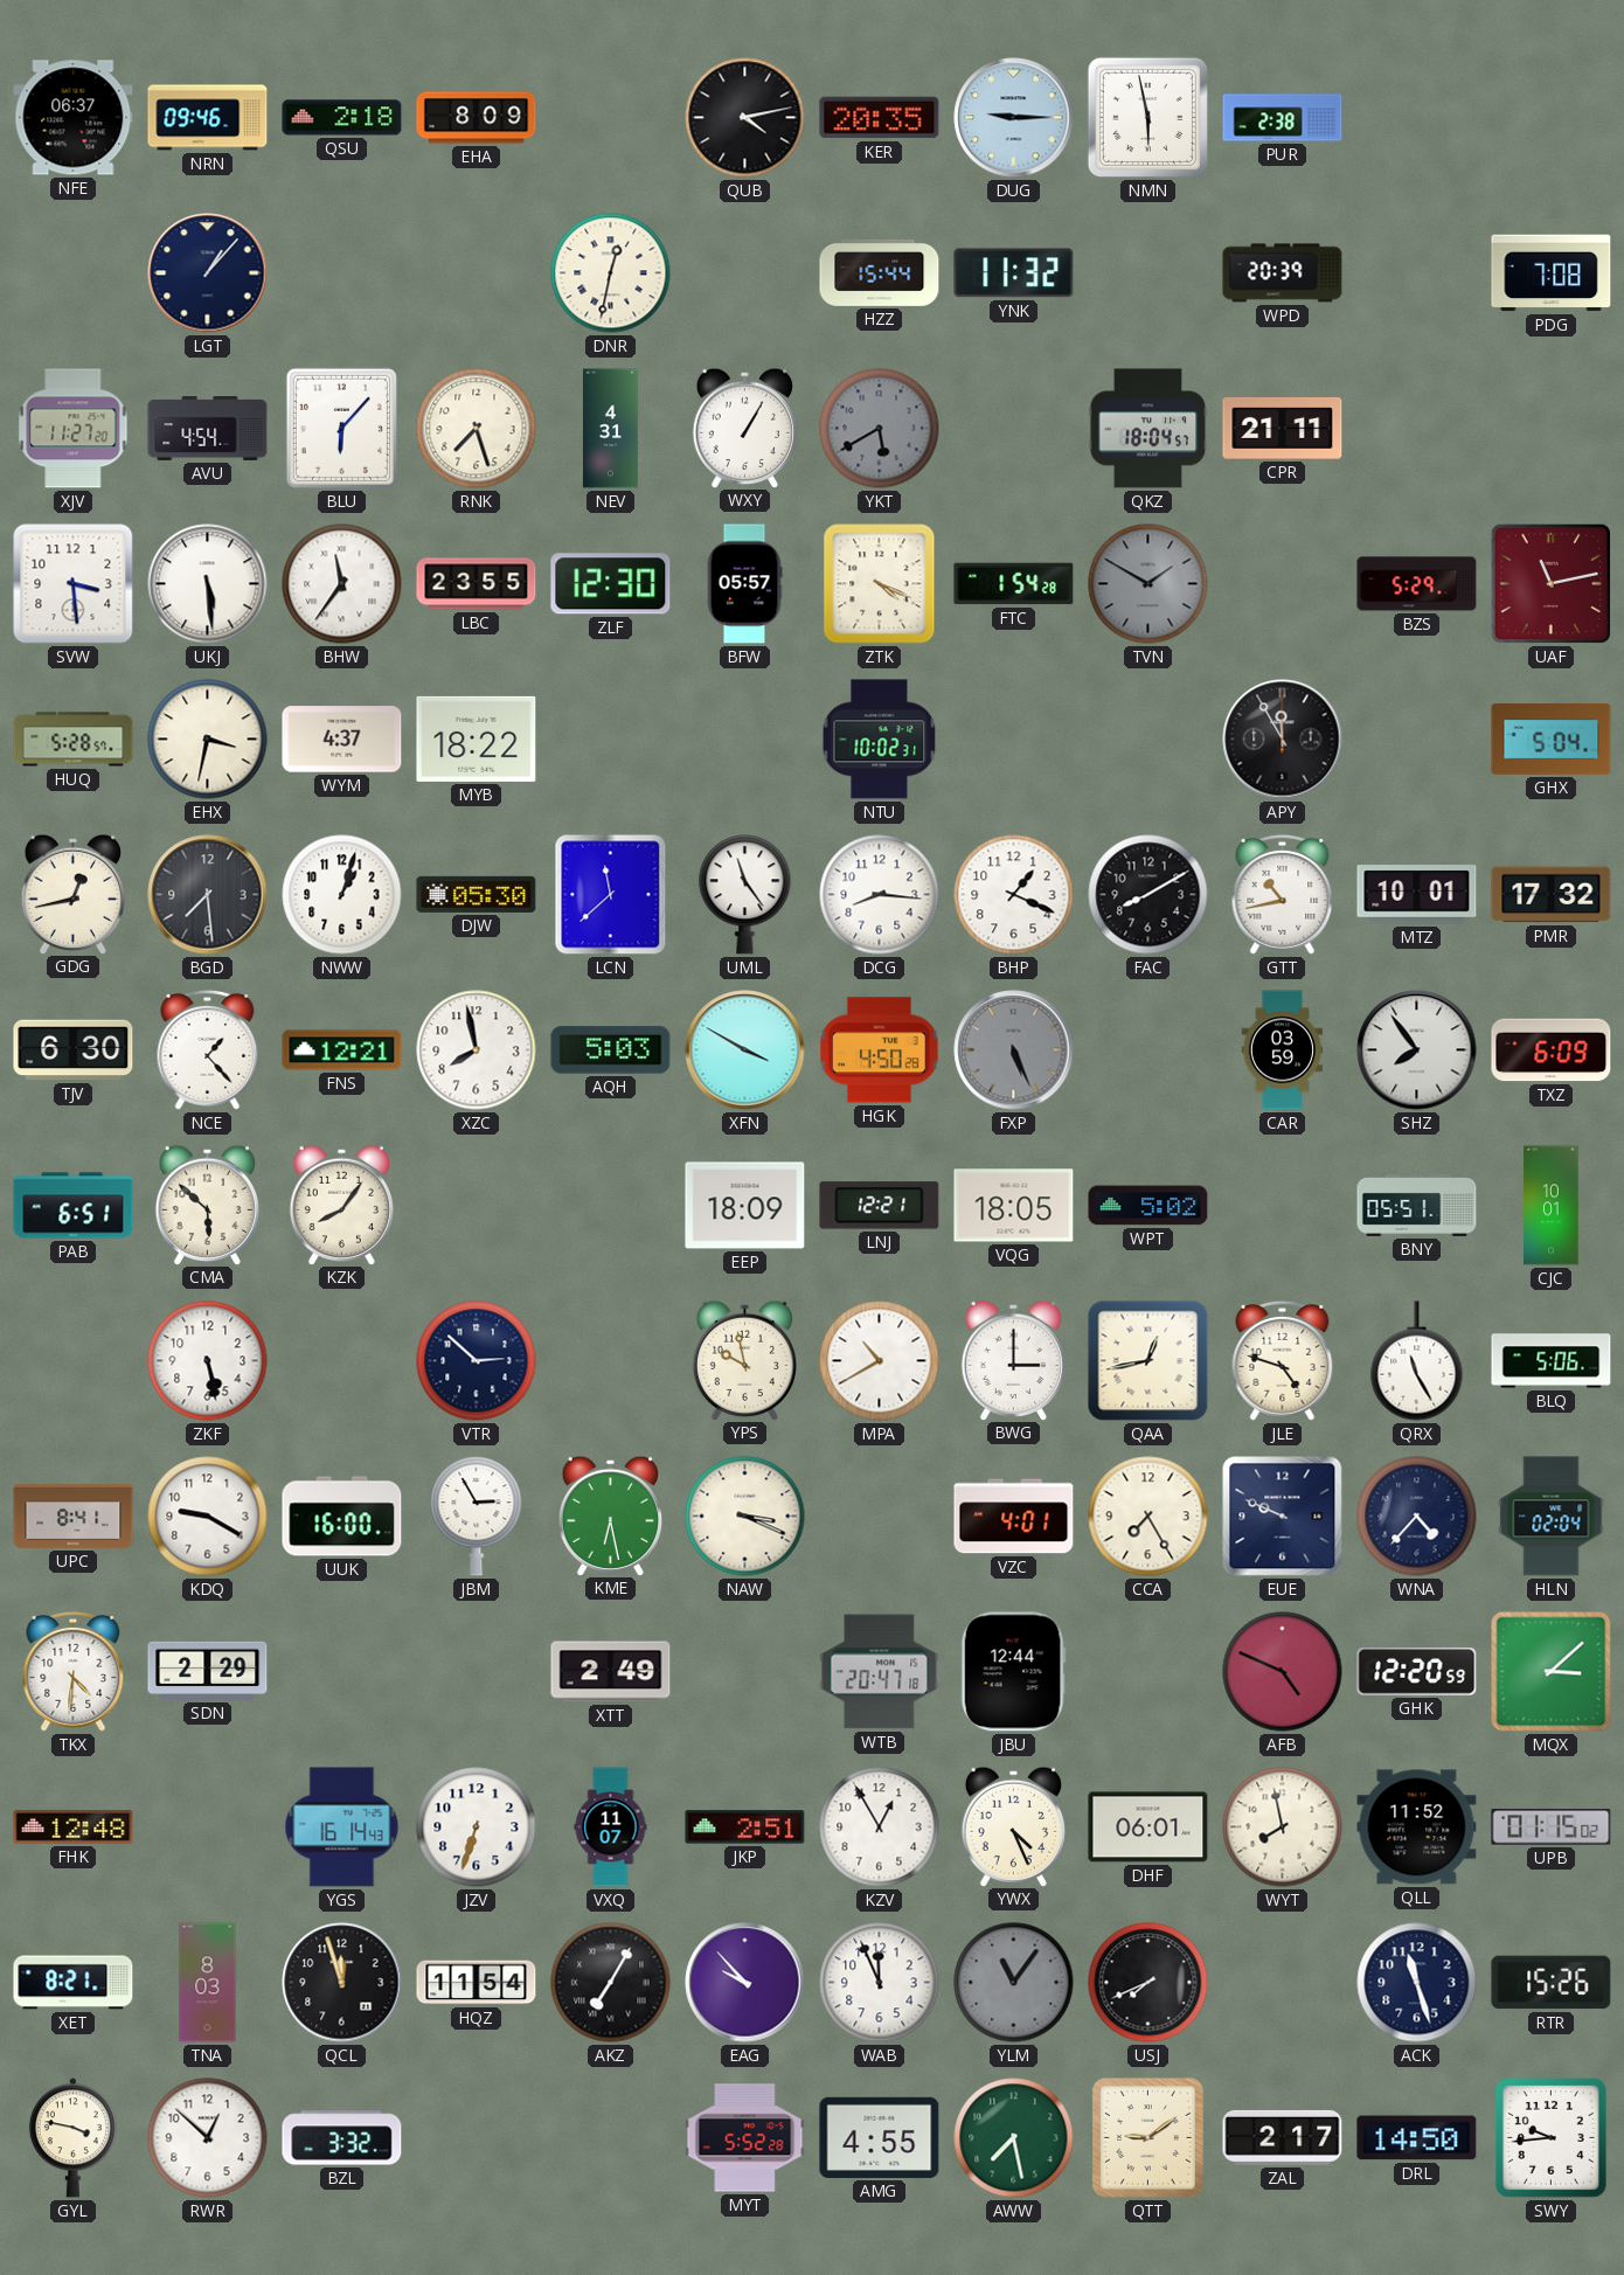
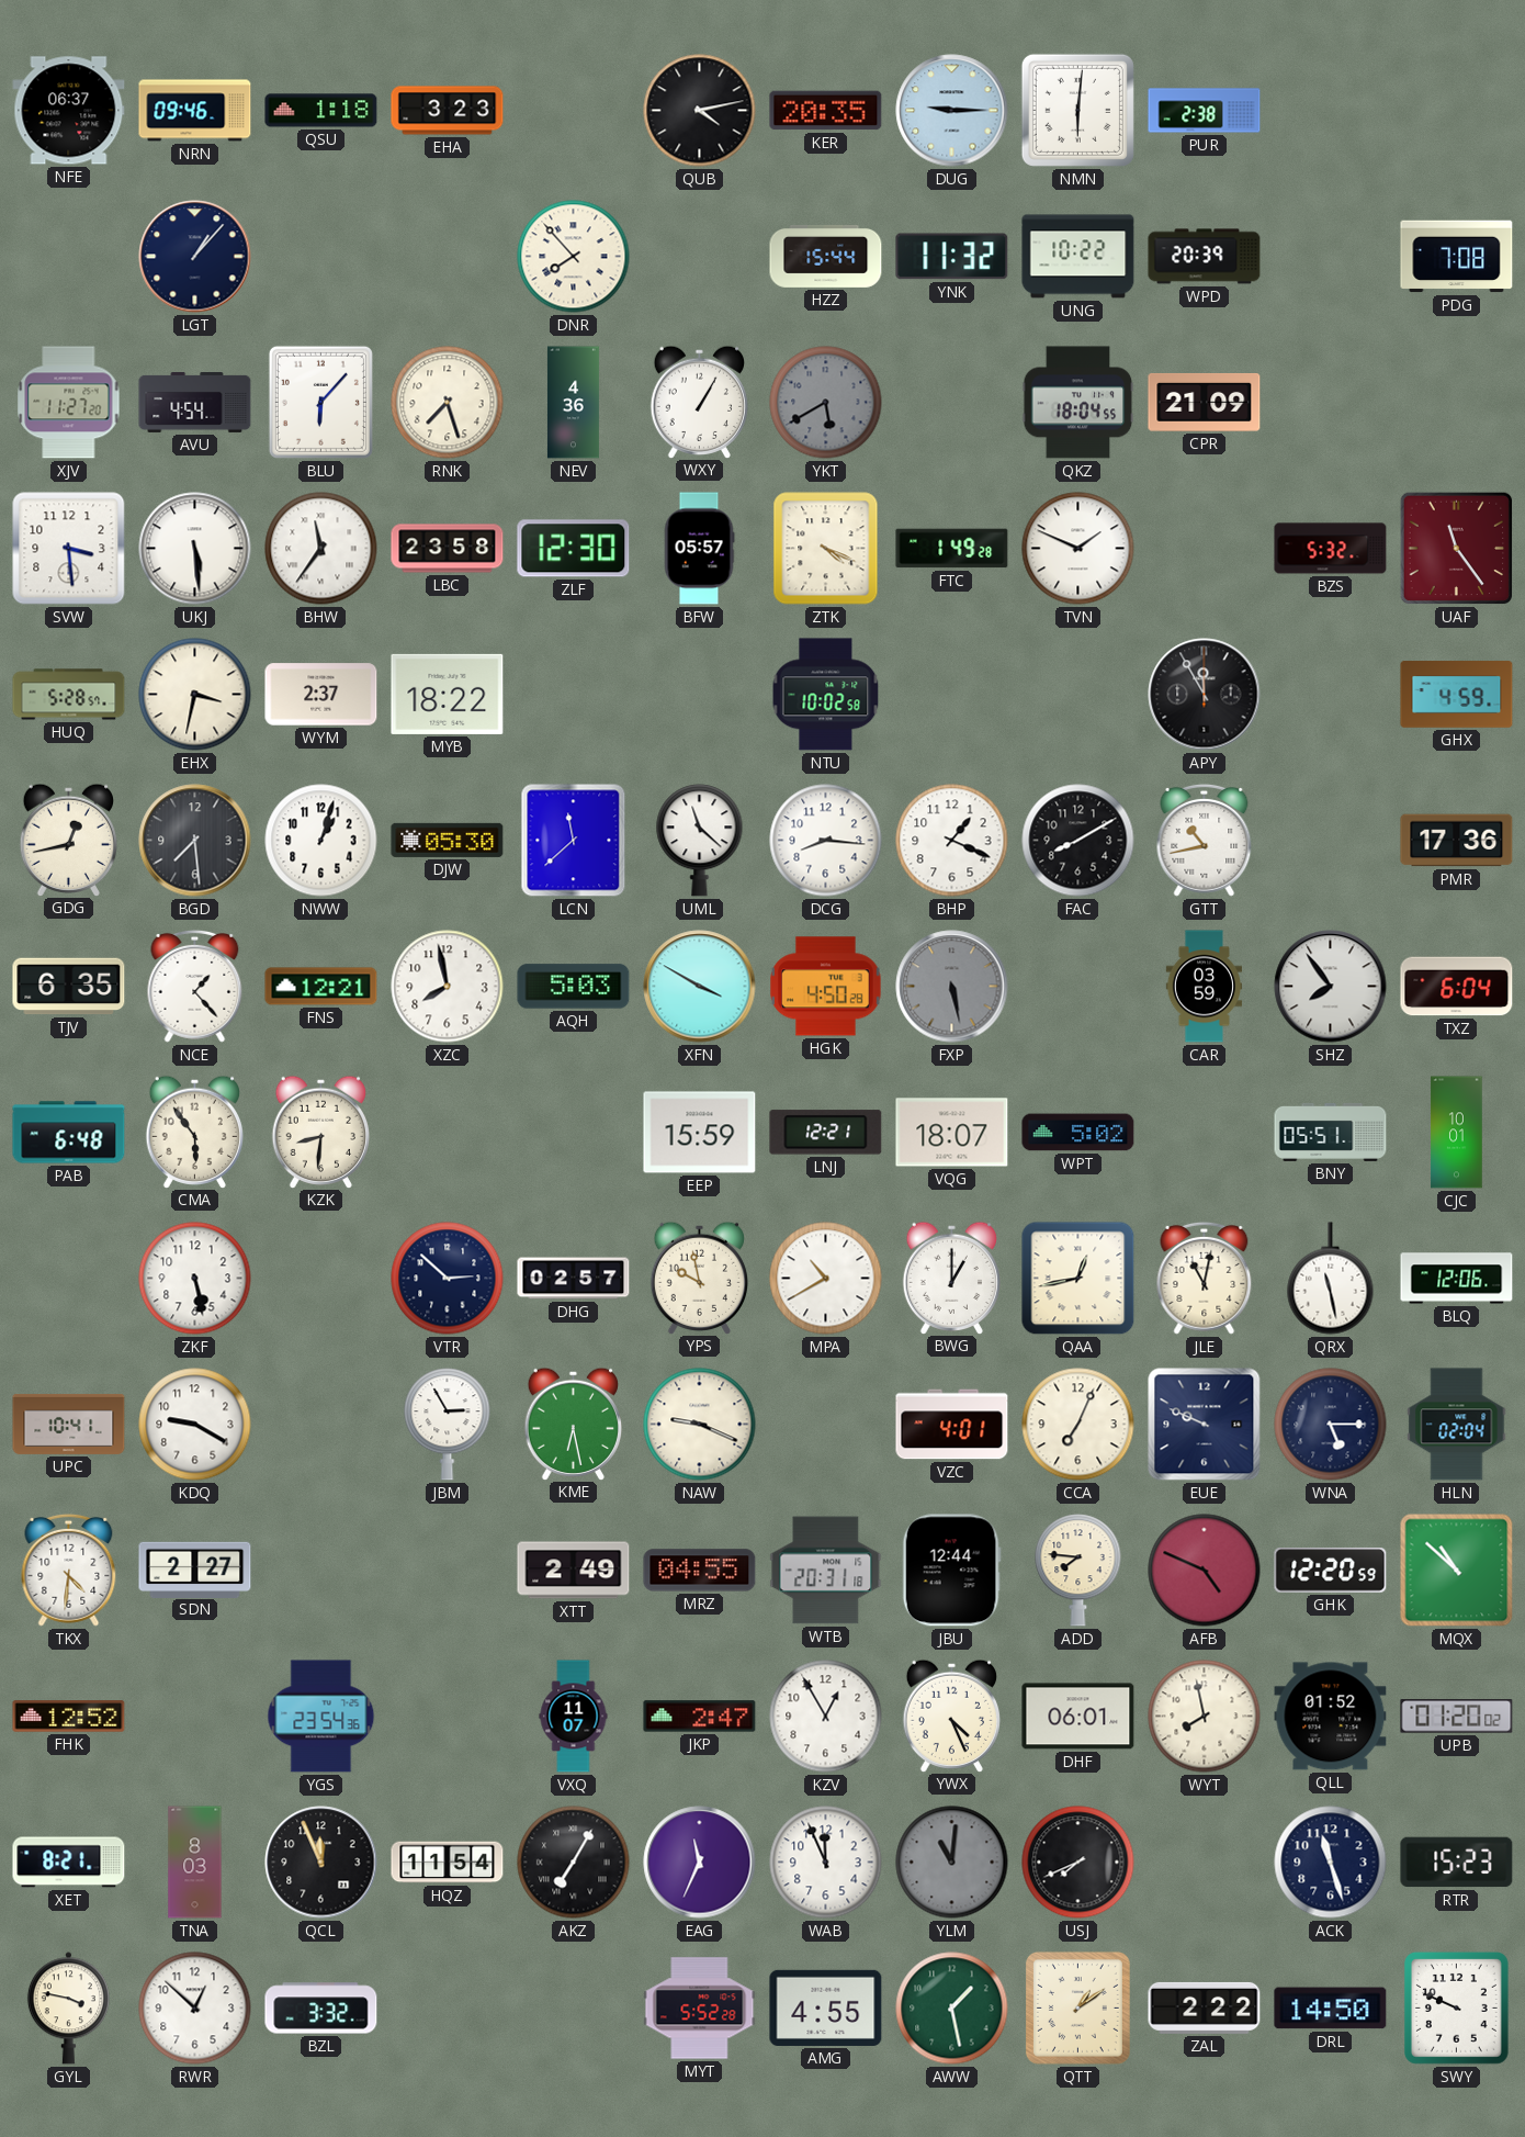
QSU: 2:18 -> 1:18
EHA: 8:09 -> 3:23
NMN: 5:58 -> 6:01
DNR: 12:32 -> 7:53
UNG: none -> 10:22
NEV: 4:31 -> 4:36
QKZ: 18:04:57 -> 18:04:55
CPR: 21:11 -> 21:09
LBC: 23:55 -> 23:58
FTC: 1:54 -> 1:49
TVN: 1:50 -> 1:49
TVN dial: grey -> white
BZS: 5:29 -> 5:32
UAF: 11:13 -> 11:24
WYM: 4:37 -> 2:37
NTU: 10:02:31 -> 10:02:58
GHX: 5:04 -> 4:59
UML: 11:24 -> 11:22
MTZ: 10:01 -> none
PMR: 17:32 -> 17:36
TJV: 6:30 -> 6:35
FXP: 5:26 -> 5:28
TXZ: 6:09 -> 6:04
PAB: 6:51 -> 6:48
CMA: 5:52 -> 5:54
KZK: 8:06 -> 8:31
EEP: 18:09 -> 15:59
VQG: 18:05 -> 18:07
DHG: none -> 02:57
BWG: 3:00 -> 1:00
JLE: 4:48 -> 11:02
QRX: 11:25 -> 11:28
BLQ: 5:06 -> 12:06
UPC: 8:41 -> 10:41
UUK: 16:00 -> none
NAW: 3:19 -> 9:19
CCA: 7:25 -> 7:04
WNA: 4:37 -> 5:15
SDN: 2:29 -> 2:27
MRZ: none -> 04:55
WTB: 20:47 -> 20:31
ADD: none -> 7:46
MQX: 3:08 -> 10:52
FHK: 12:48 -> 12:52
YGS: 16:14 -> 23:54
JZV: 6:33 -> none
JKP: 2:51 -> 2:47
QLL: 11:52 -> 01:52
UPB: 01:15 -> 01:20
QCL: 11:57 -> 11:56
EAG: 9:53 -> 11:34
YLM: 11:06 -> 11:01
RTR: 15:26 -> 15:23
AWW: 7:28 -> 1:28
QTT: 9:09 -> 1:09
ZAL: 2:17 -> 2:22
SWY: 9:44 -> 9:49
